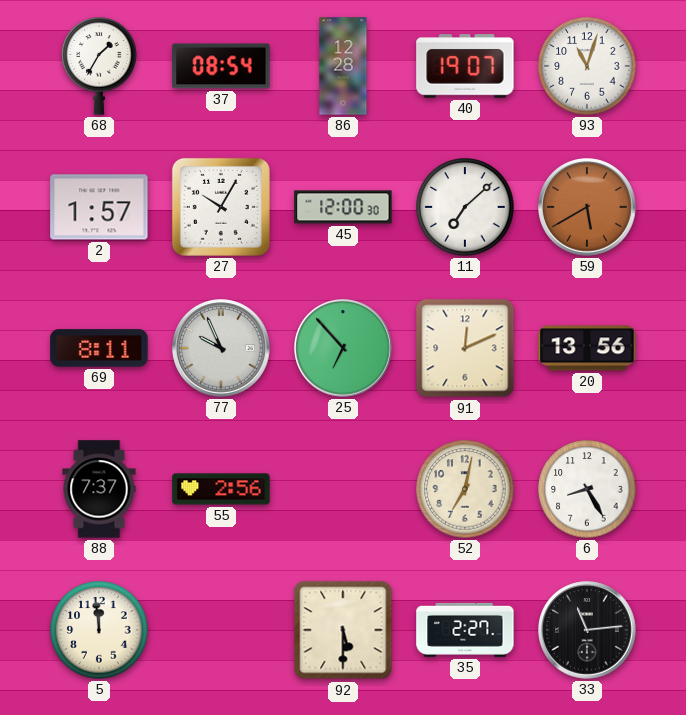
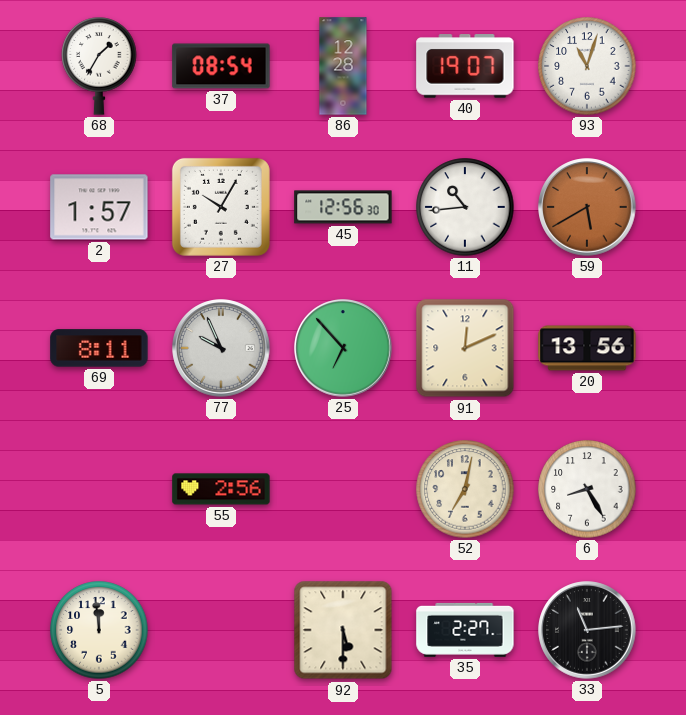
45: 12:00 -> 12:56
11: 7:08 -> 10:44
88: 7:37 -> none
